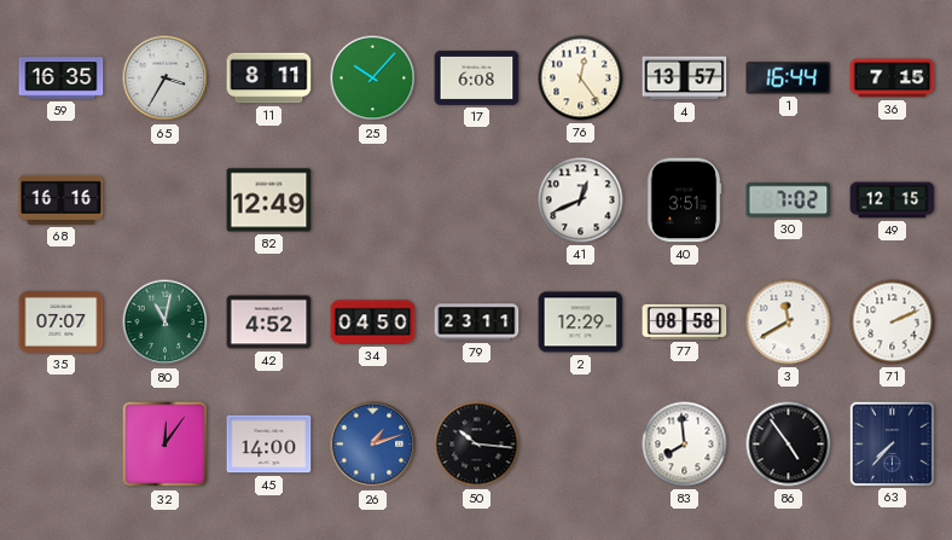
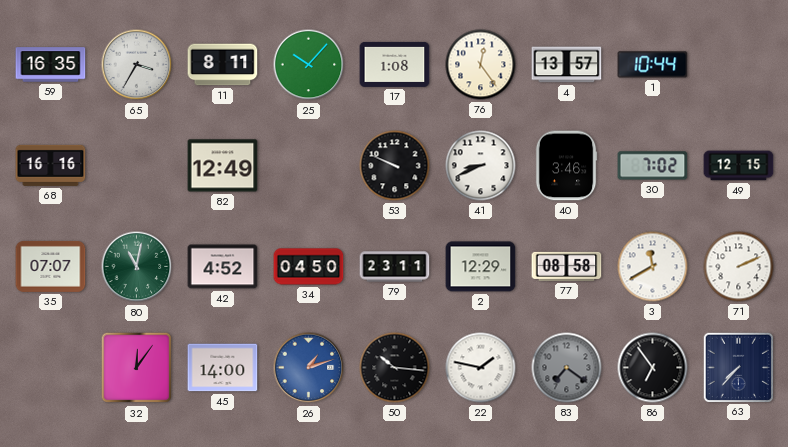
17: 6:08 -> 1:08
1: 16:44 -> 10:44
36: 7:15 -> none
53: none -> 9:49
41: 12:41 -> 8:41
40: 3:51 -> 3:46
22: none -> 1:47
83: 7:59 -> 7:21
83 dial: white -> grey
86: 4:54 -> 6:54
